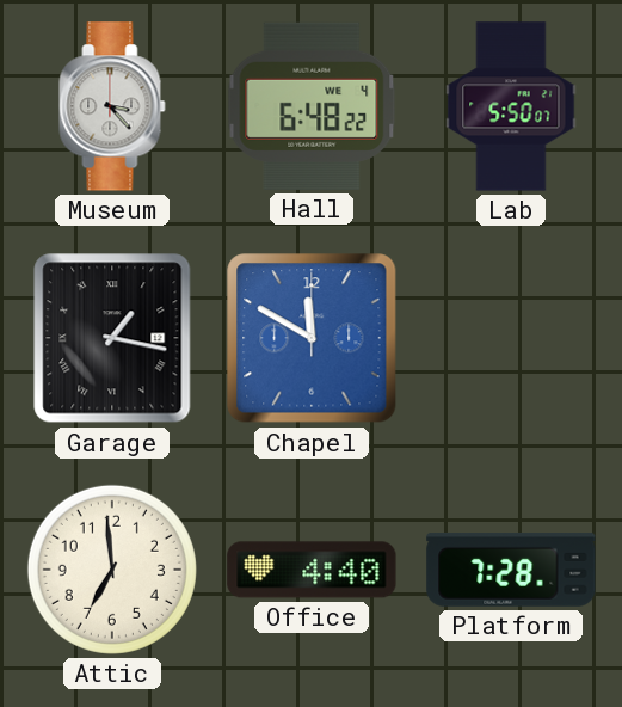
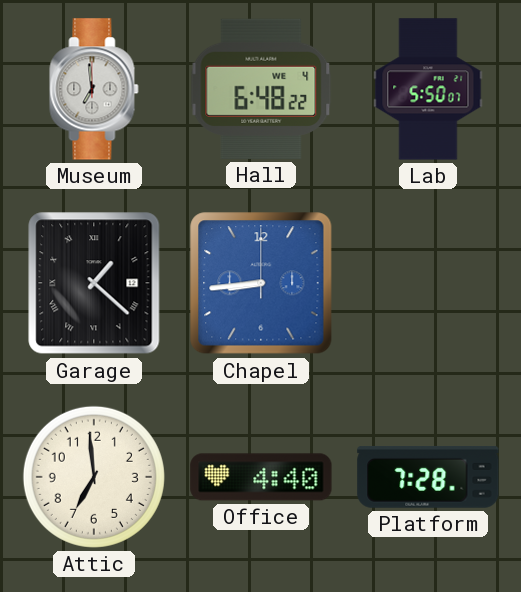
Museum: 3:23 -> 6:59
Garage: 1:17 -> 1:22
Chapel: 11:50 -> 8:44
